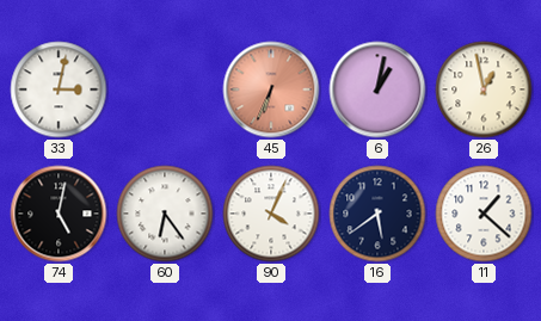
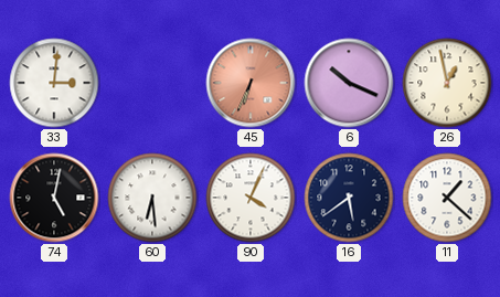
33: 3:02 -> 3:01
6: 1:02 -> 10:19
60: 6:24 -> 6:29
